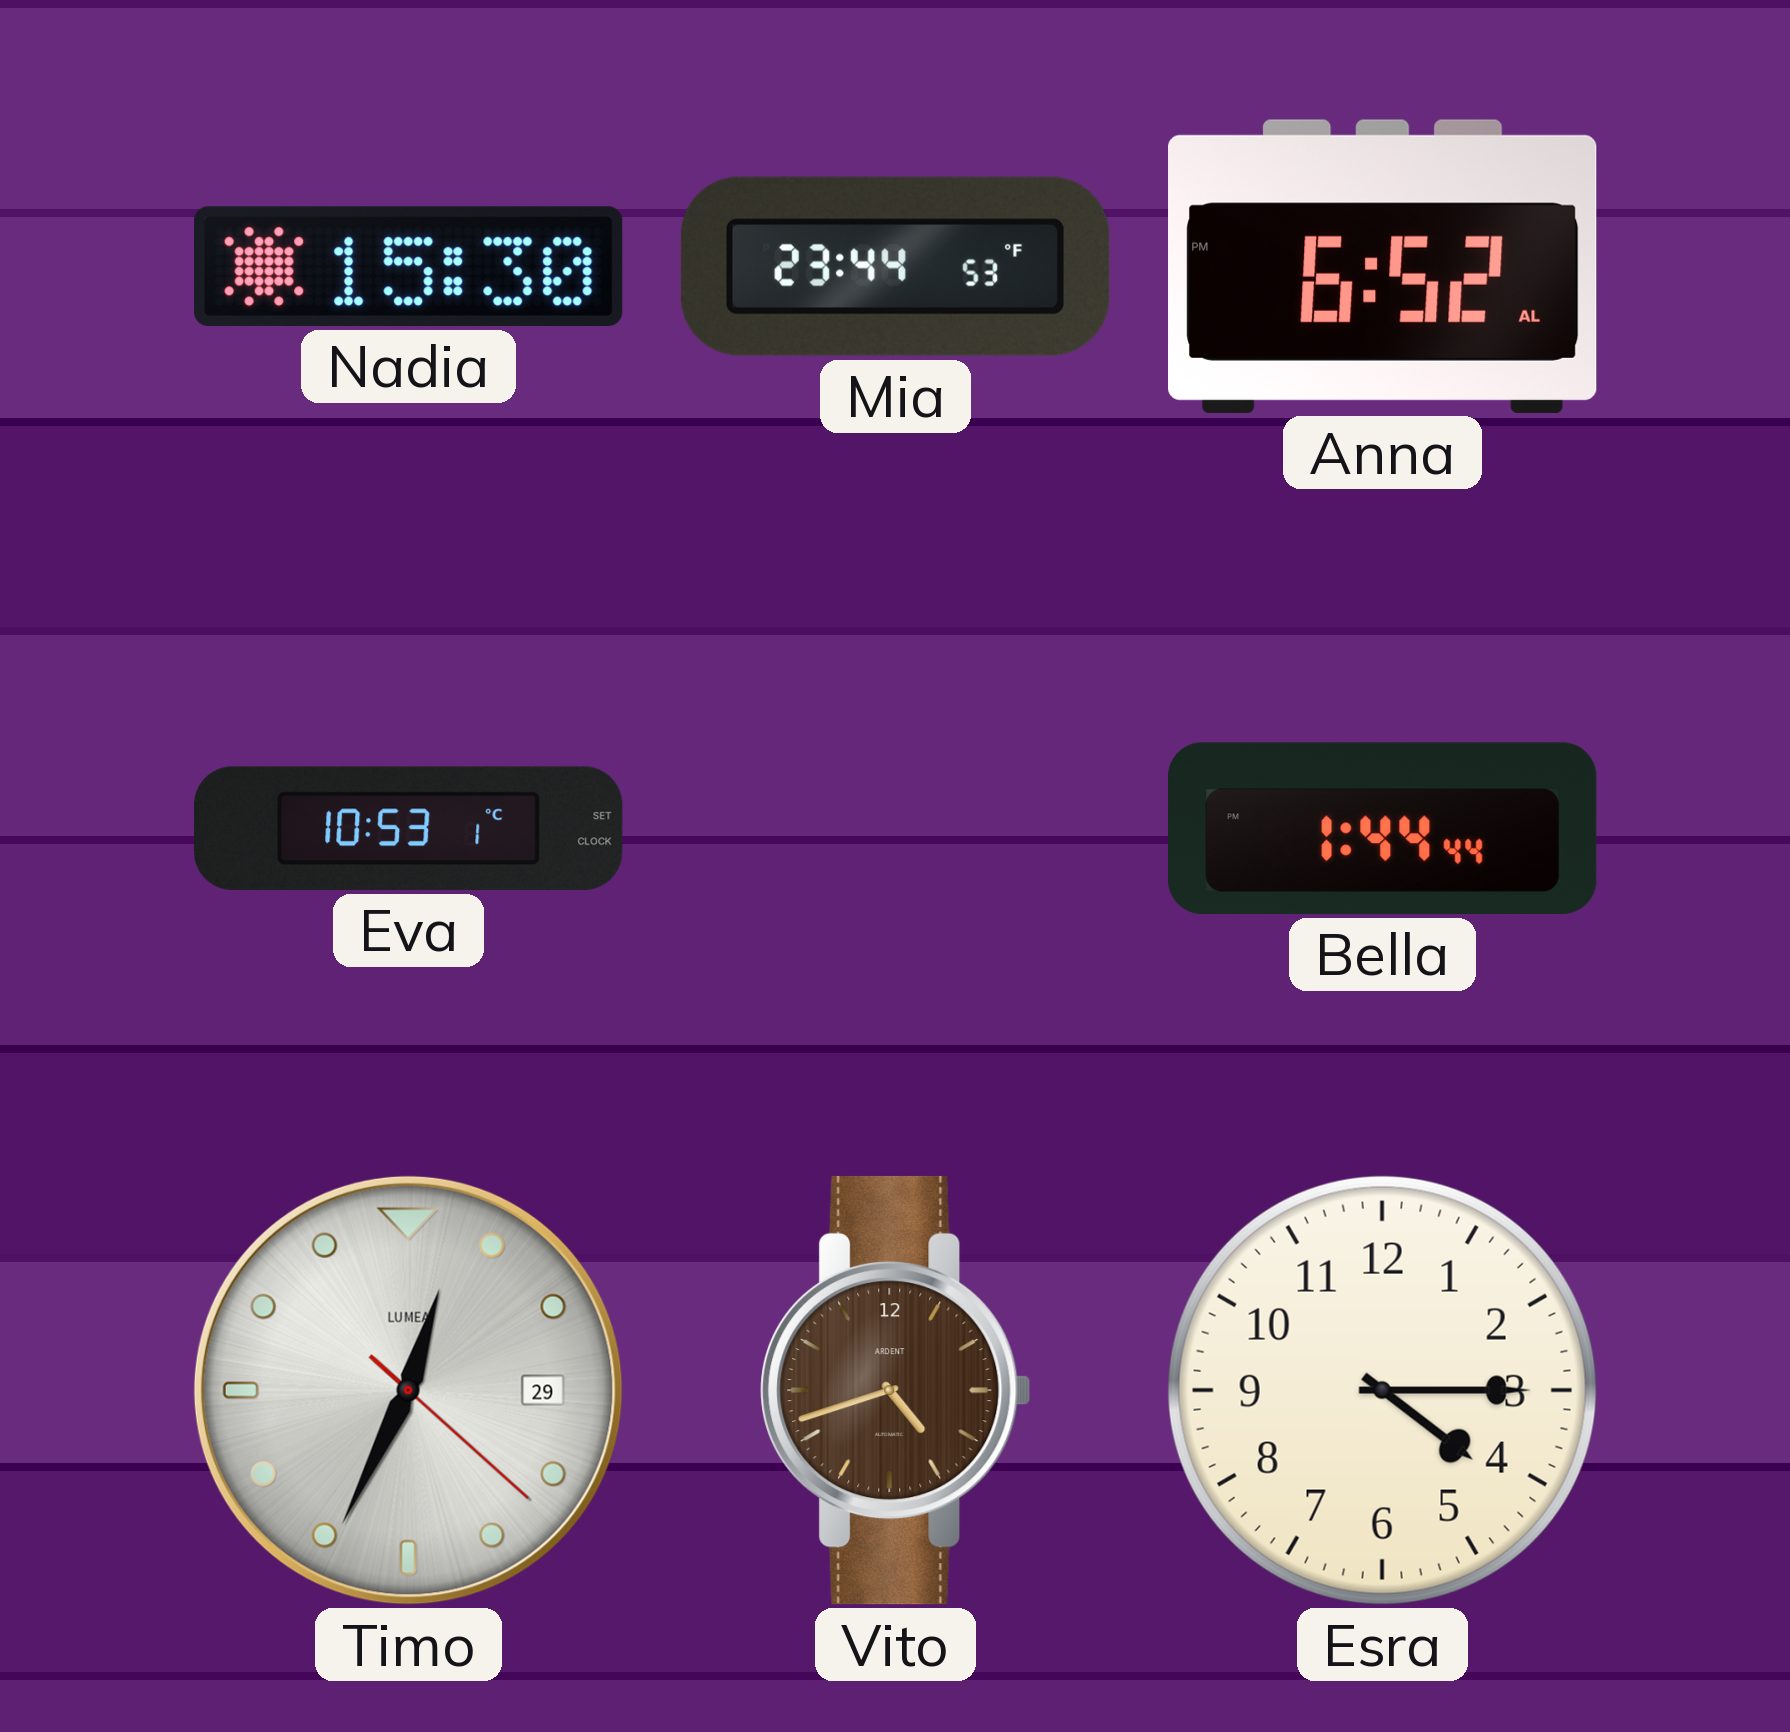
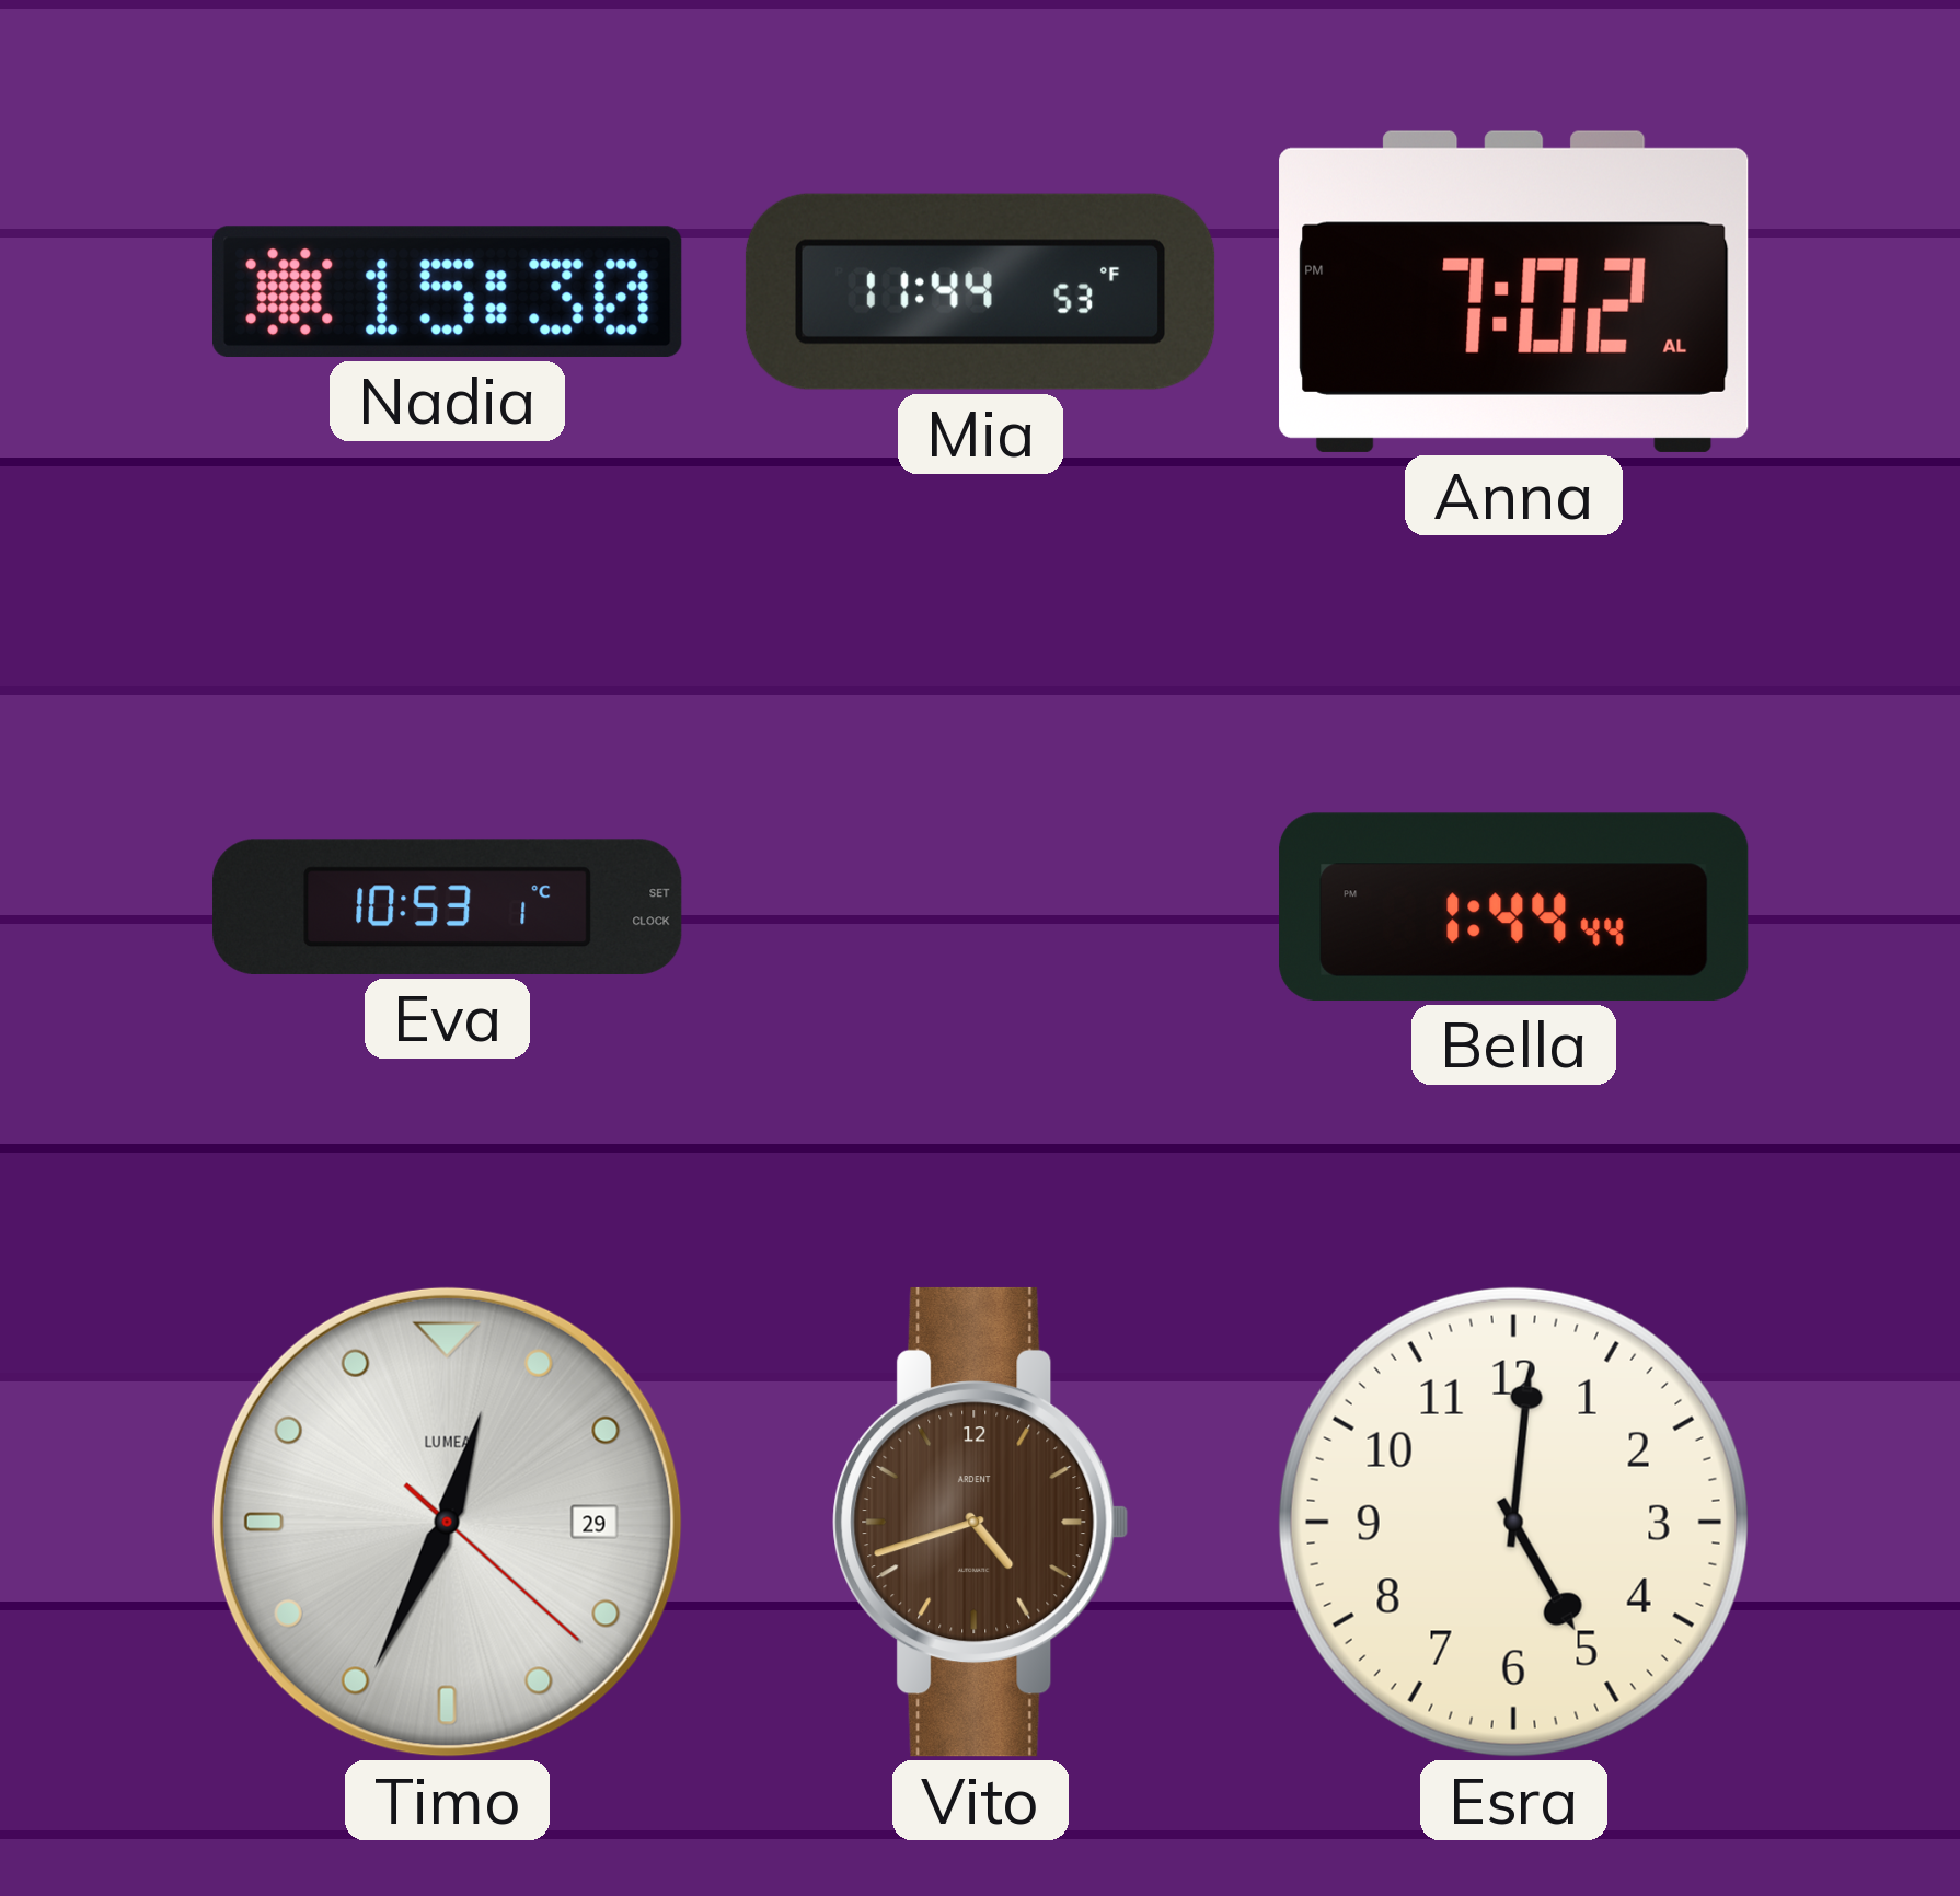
Mia: 23:44 -> 11:44
Anna: 6:52 -> 7:02
Esra: 4:15 -> 5:01
